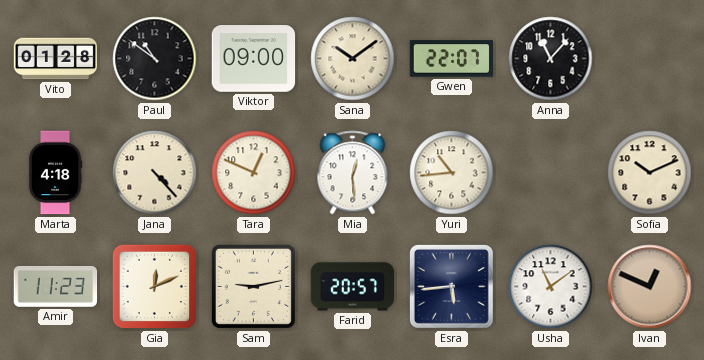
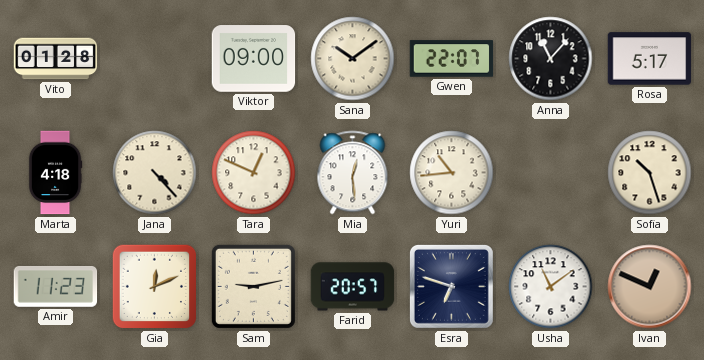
Paul: 10:51 -> none
Rosa: none -> 5:17
Sofia: 10:11 -> 10:27
Esra: 5:44 -> 6:48
